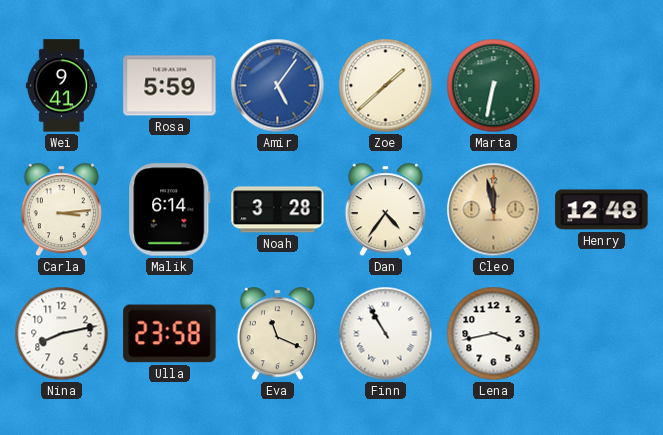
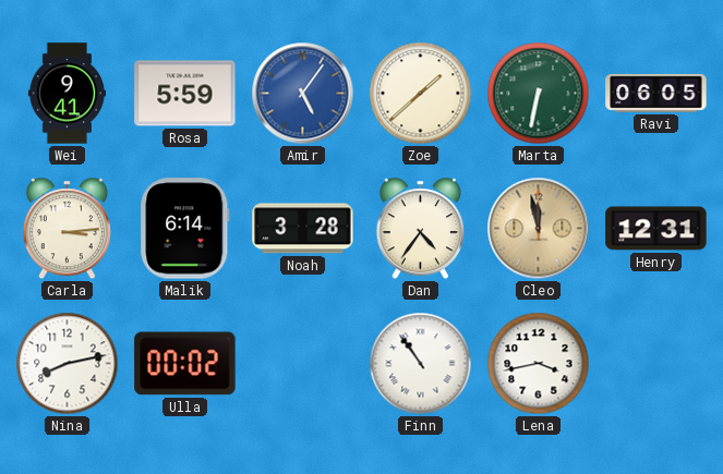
Ravi: none -> 06:05
Henry: 12:48 -> 12:31
Ulla: 23:58 -> 00:02
Eva: 11:19 -> none
Finn: 10:55 -> 10:54
